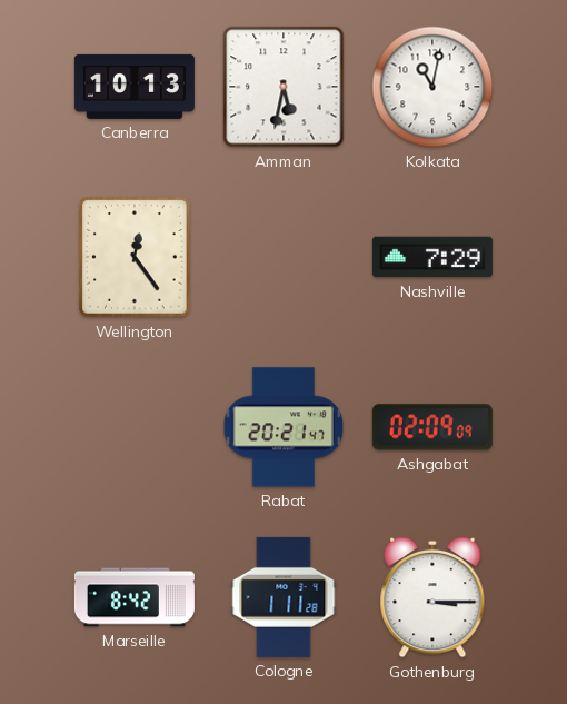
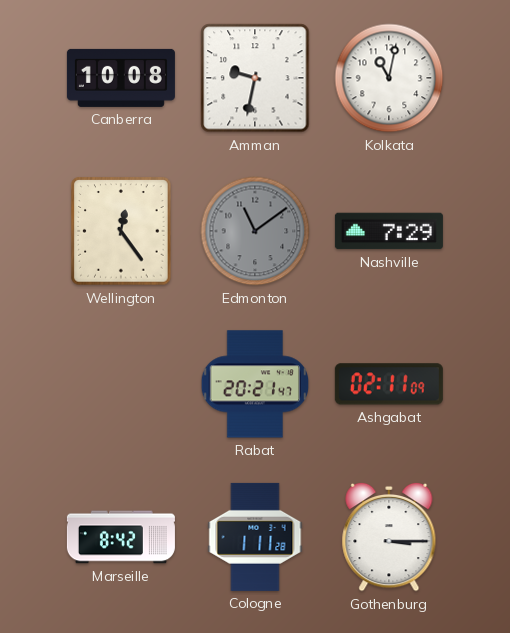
Canberra: 10:13 -> 10:08
Amman: 5:32 -> 9:32
Edmonton: none -> 11:09
Ashgabat: 02:09 -> 02:11
